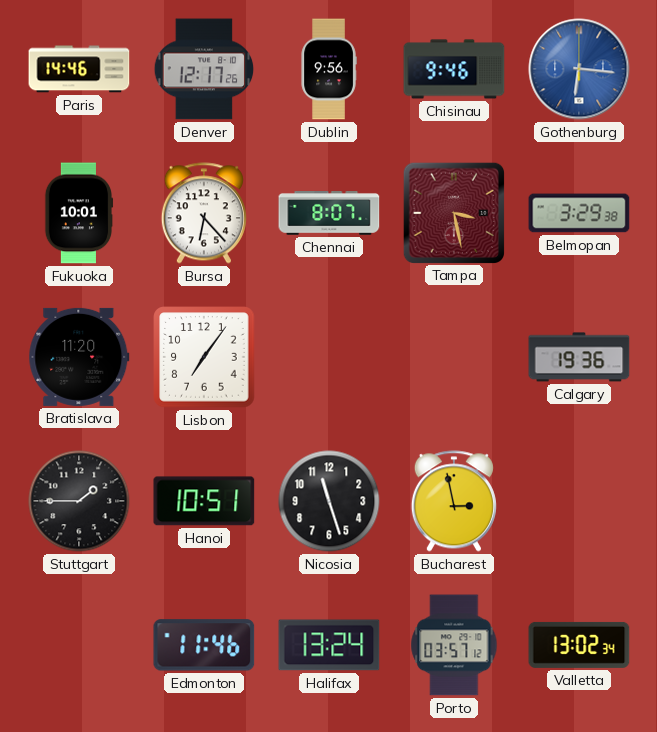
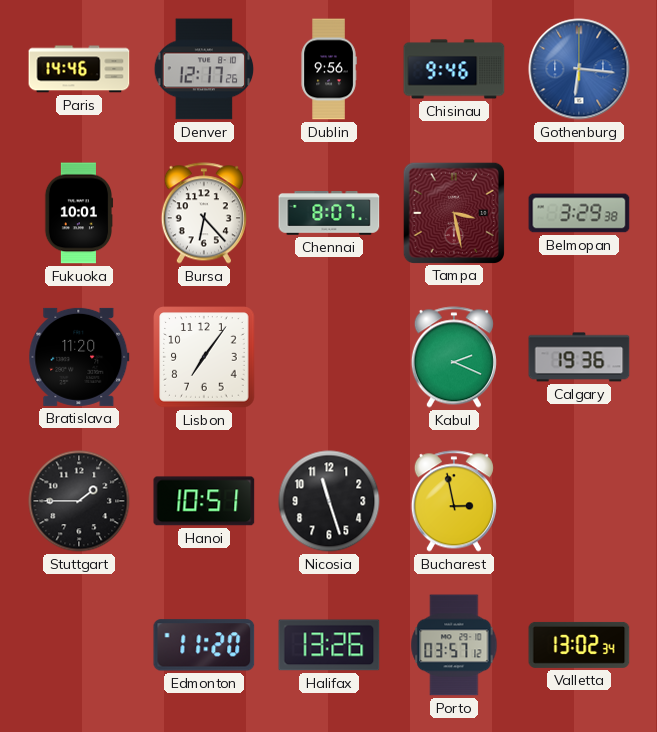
Kabul: none -> 2:19
Edmonton: 11:46 -> 11:20
Halifax: 13:24 -> 13:26
